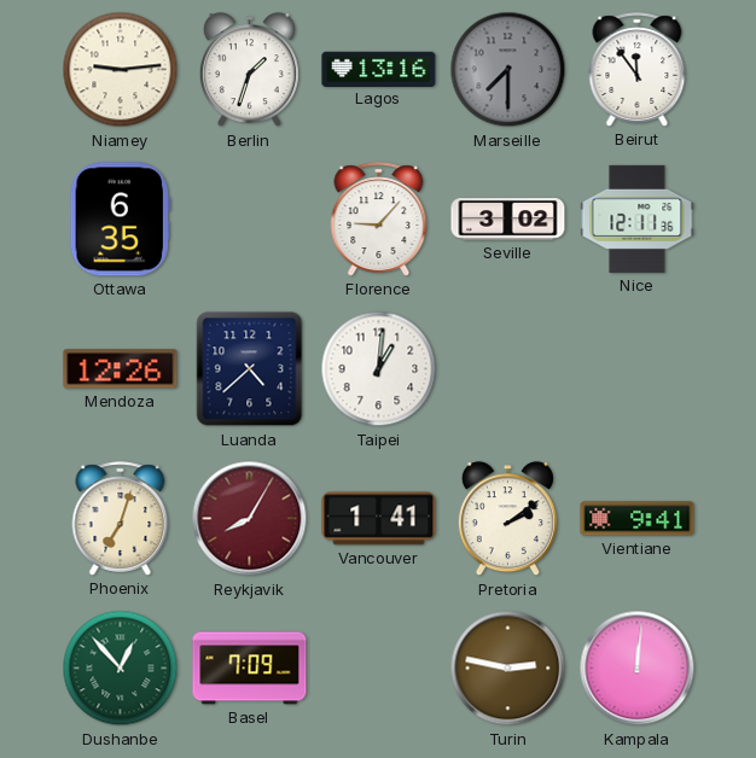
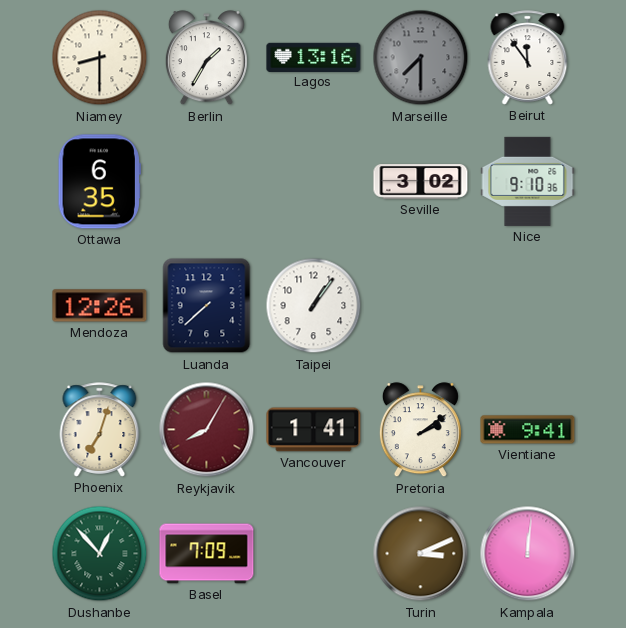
Niamey: 9:14 -> 8:30
Berlin: 1:33 -> 1:35
Florence: 9:07 -> none
Nice: 12:11 -> 9:10
Luanda: 4:38 -> 7:38
Taipei: 1:01 -> 1:06
Turin: 2:47 -> 3:11
